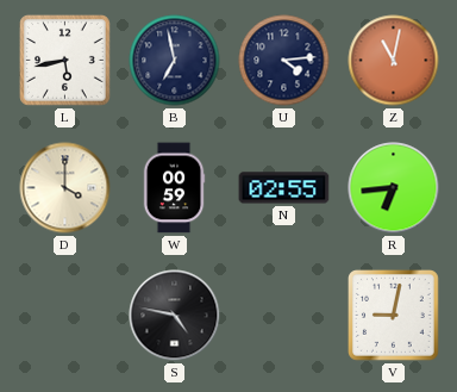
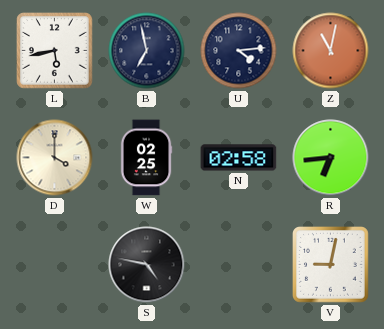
W: 00:59 -> 02:25
N: 02:55 -> 02:58
